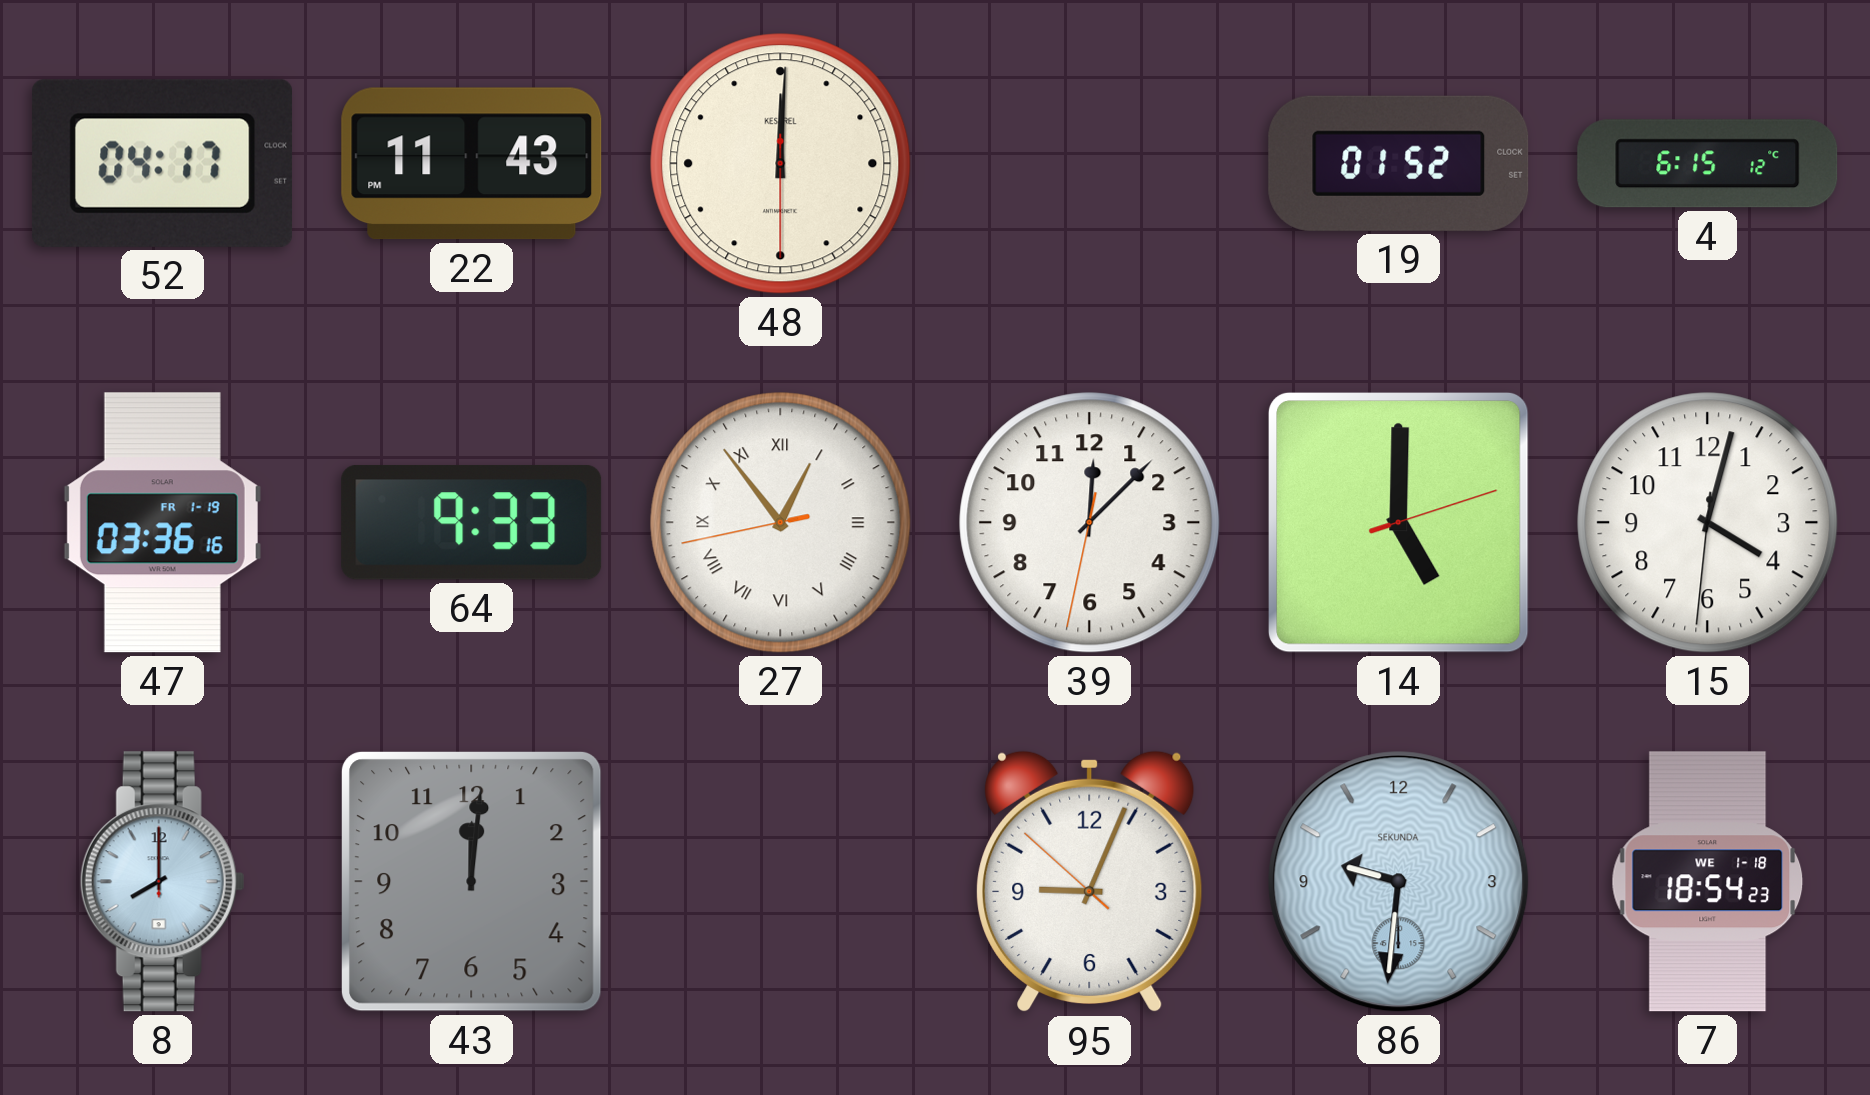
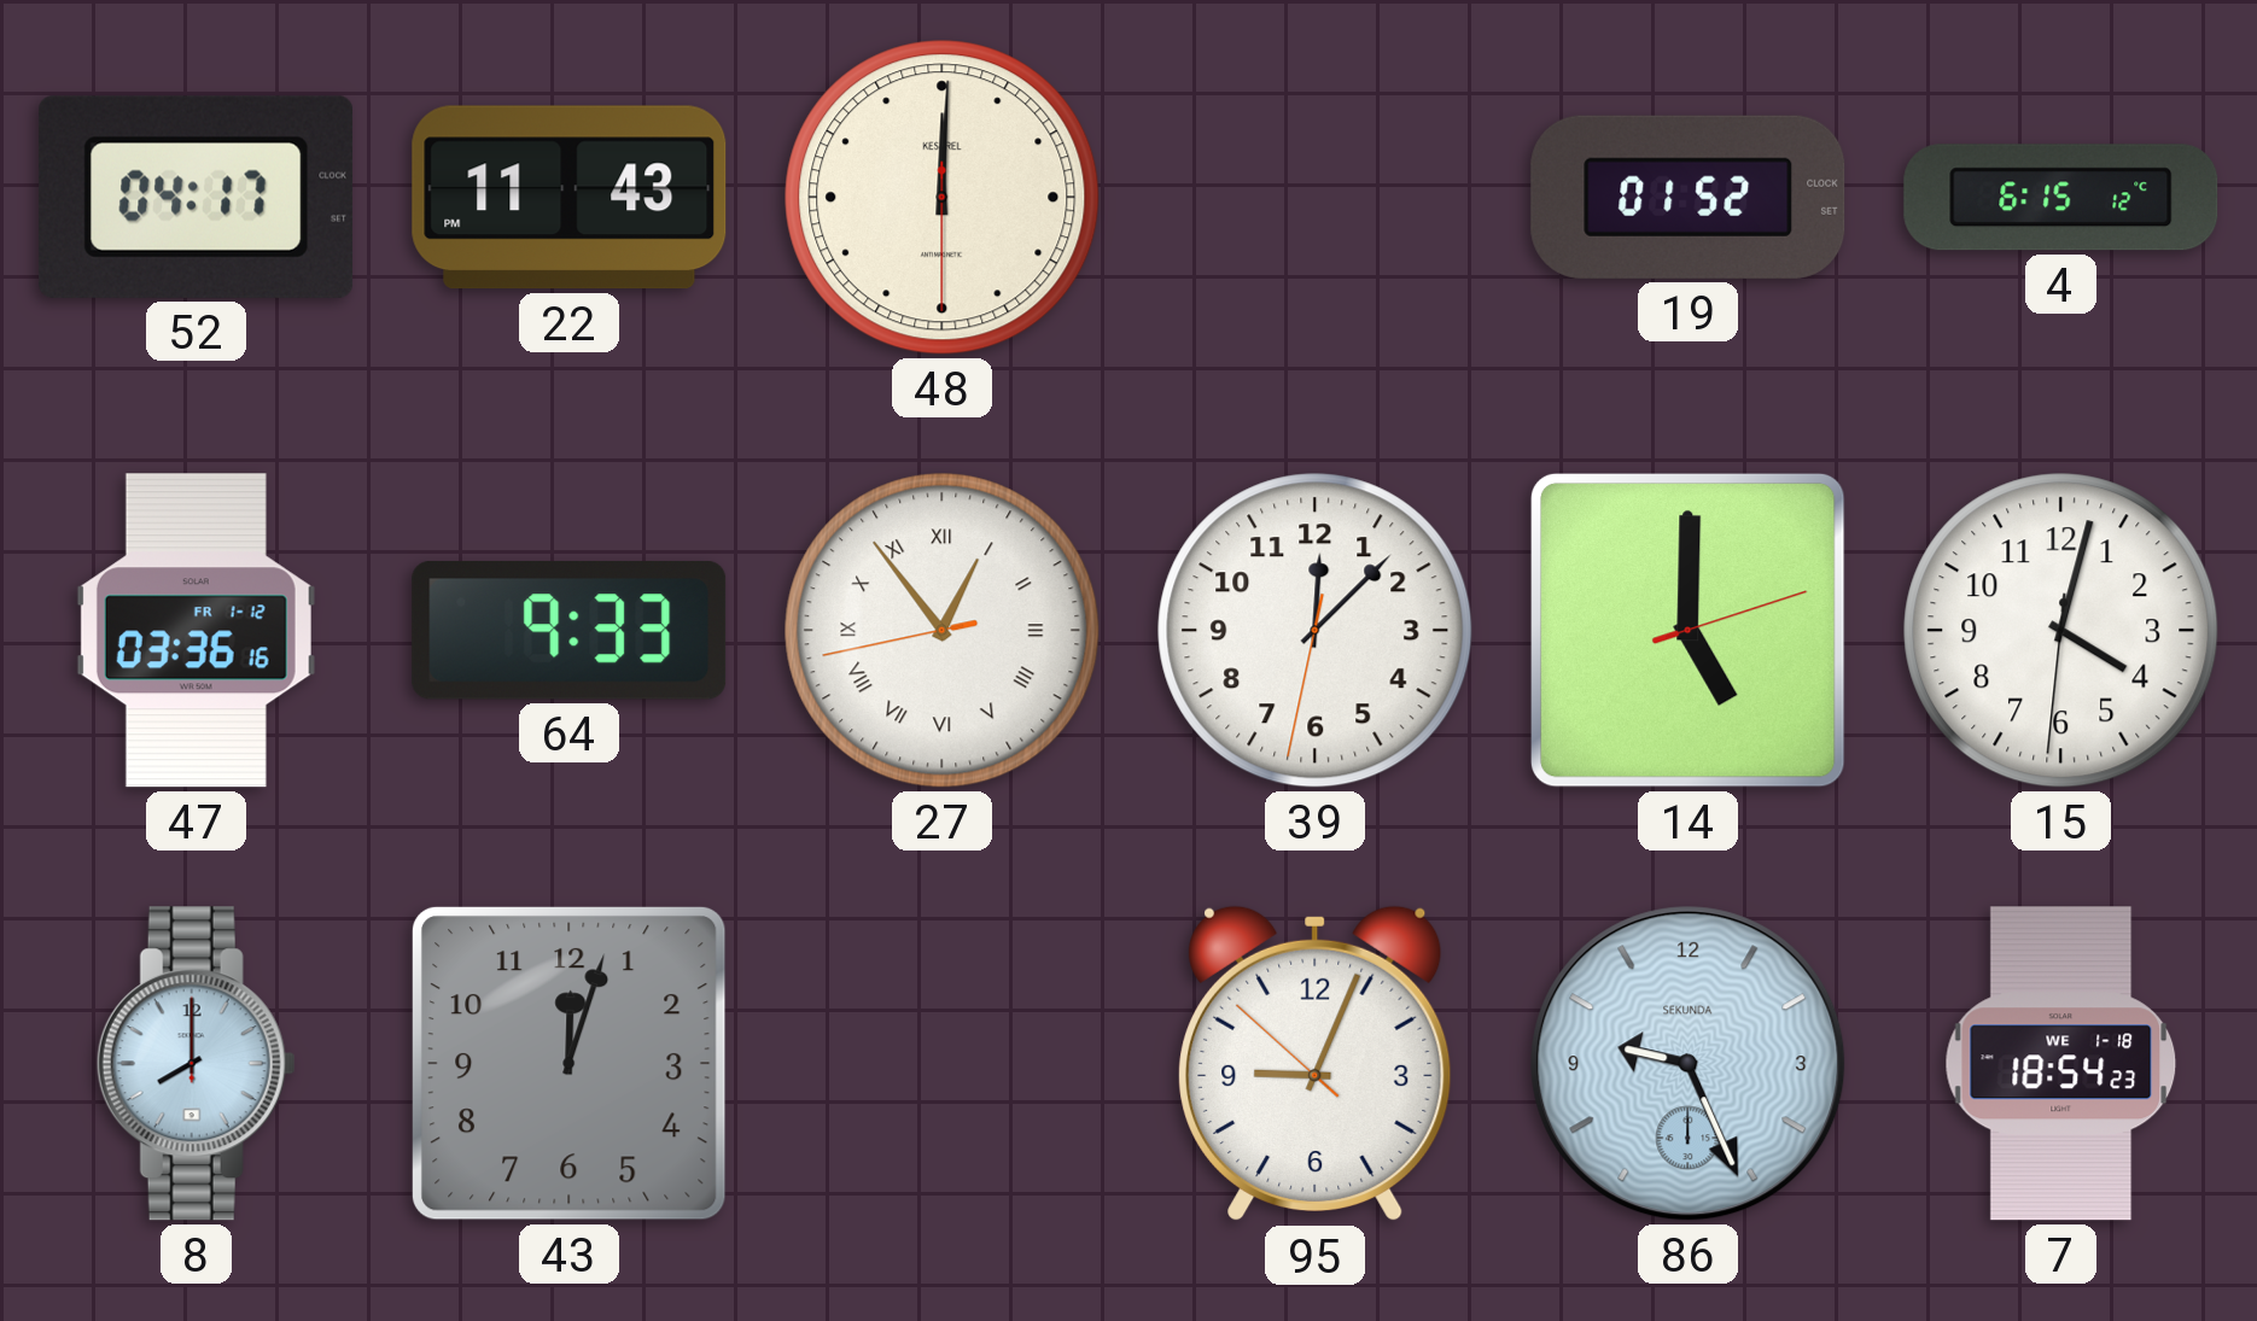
47 date: FR 1-19 -> FR 1-12
43: 12:01 -> 12:03
86: 9:31 -> 9:26
